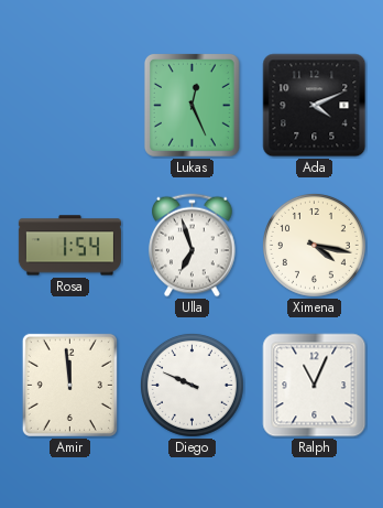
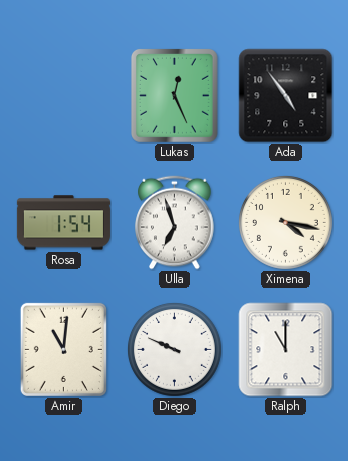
Ada: 4:11 -> 4:54
Amir: 11:59 -> 11:01
Ralph: 11:04 -> 11:00
